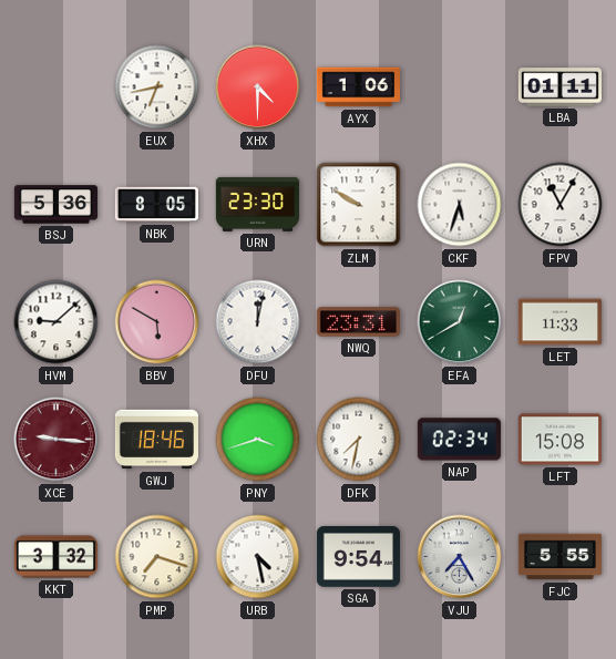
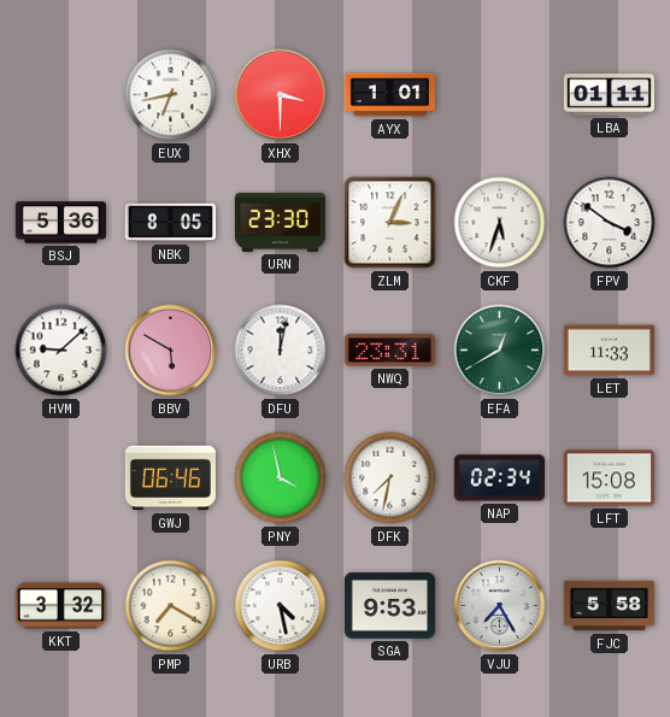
XHX: 4:30 -> 3:30
AYX: 1:06 -> 1:01
ZLM: 9:50 -> 3:04
FPV: 11:05 -> 3:51
XCE: 9:16 -> none
GWJ: 18:46 -> 06:46
PNY: 3:42 -> 3:58
PMP: 7:18 -> 7:20
SGA: 9:54 -> 9:53
FJC: 5:55 -> 5:58
